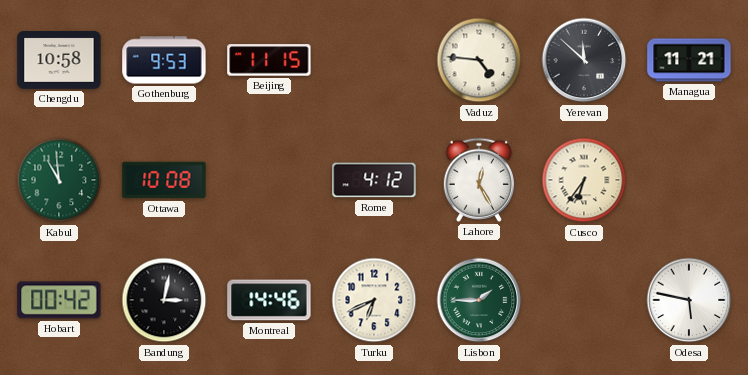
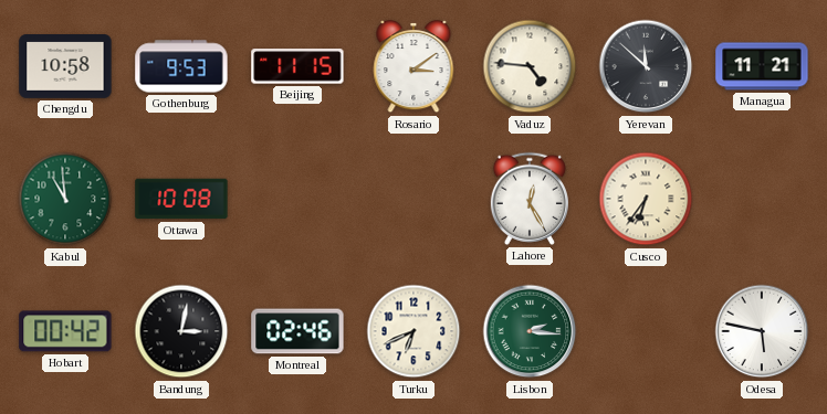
Rosario: none -> 3:09
Rome: 4:12 -> none
Montreal: 14:46 -> 02:46
Lisbon: 1:45 -> 2:16
